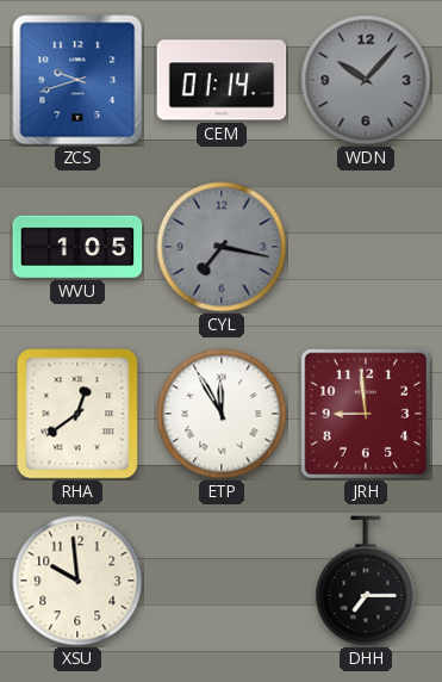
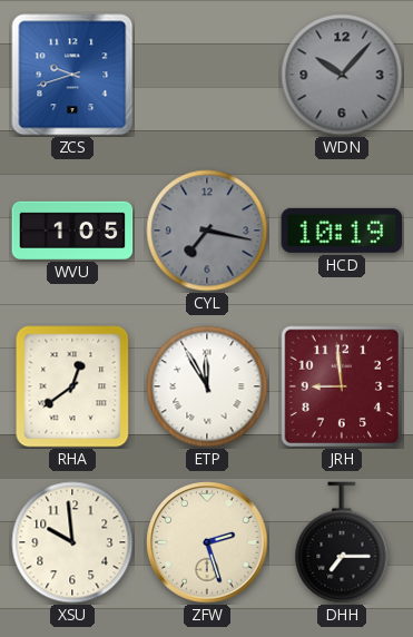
CEM: 01:14 -> none
HCD: none -> 10:19
ZFW: none -> 2:27
